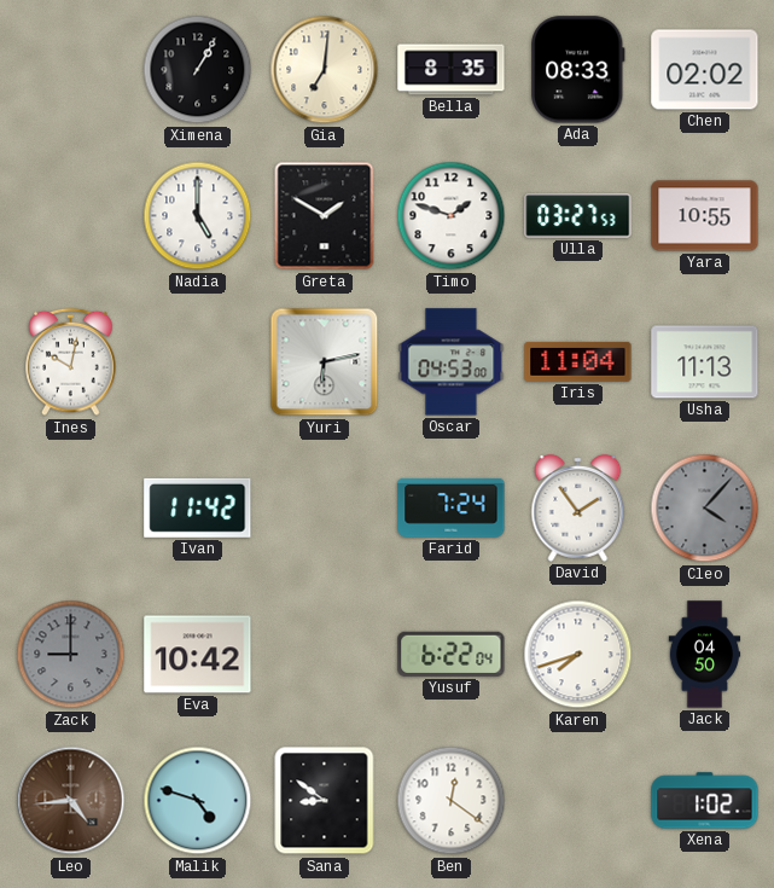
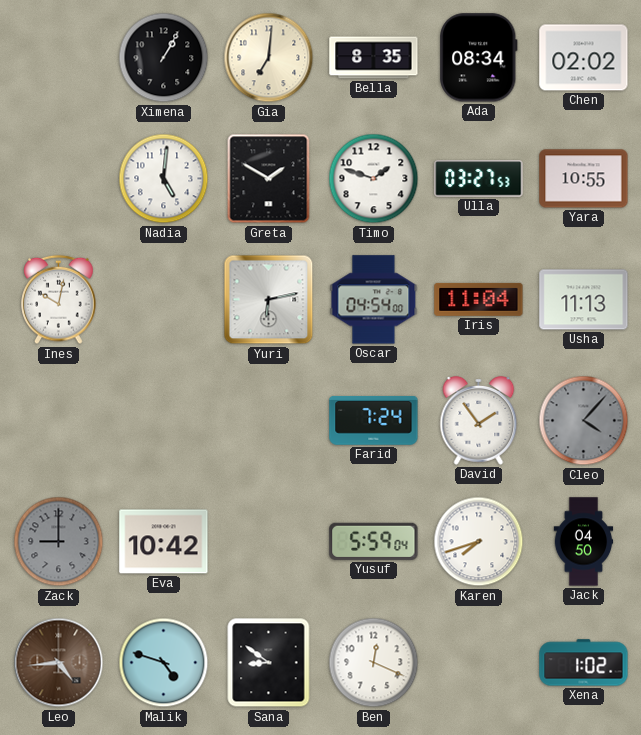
Ada: 08:33 -> 08:34
Nadia: 5:00 -> 5:01
Oscar: 04:53 -> 04:54
Ivan: 11:42 -> none
Yusuf: 6:22 -> 5:59
Ben: 12:21 -> 12:19
